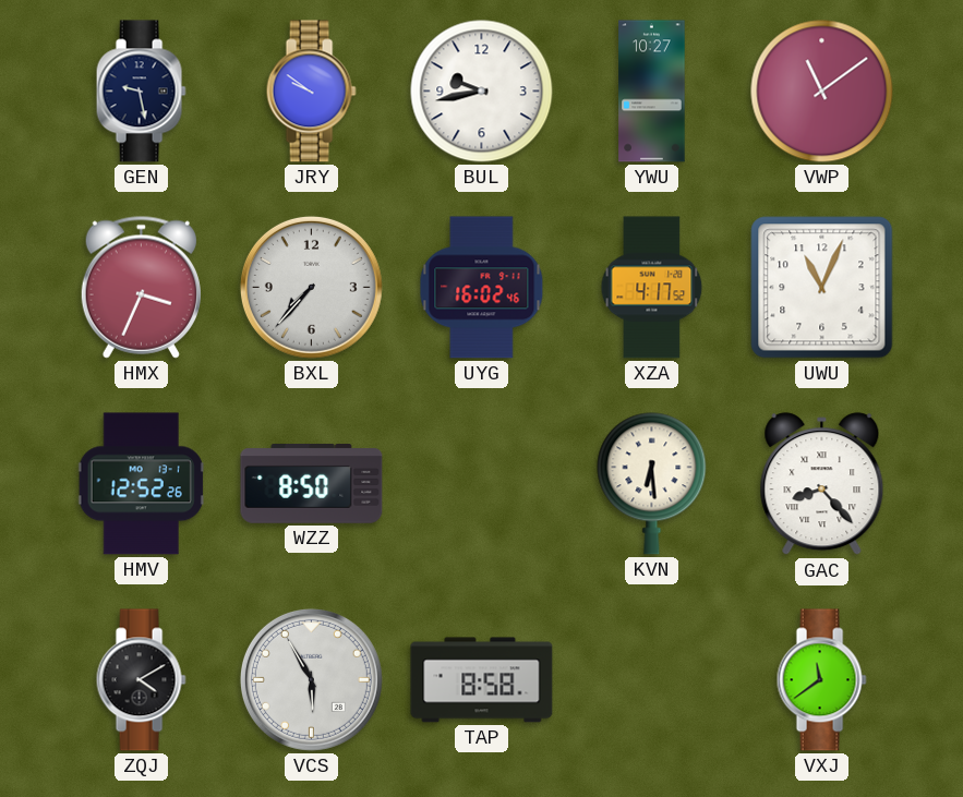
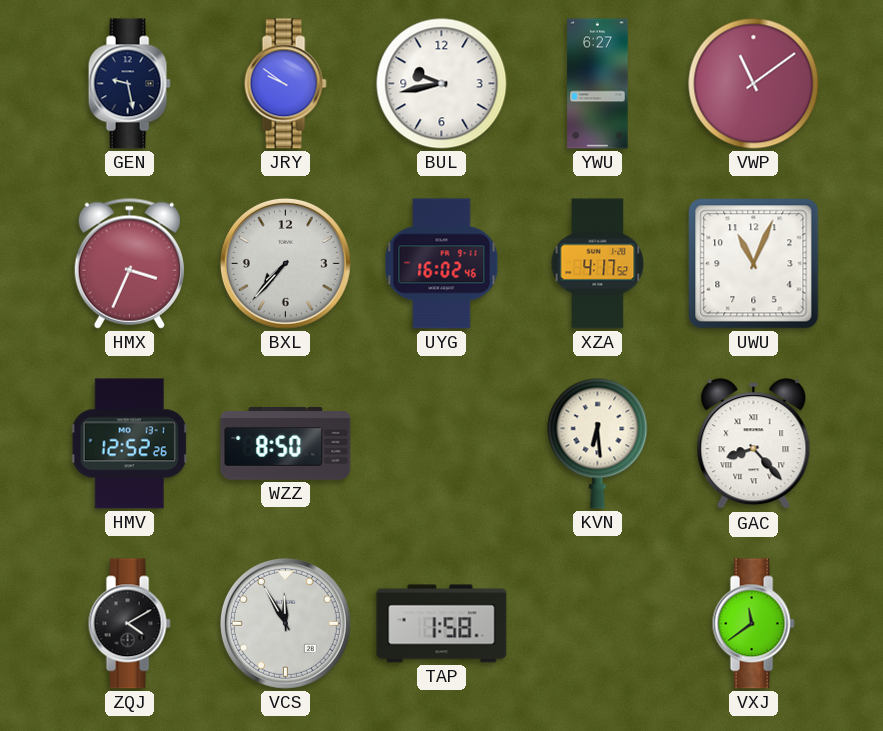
YWU: 10:27 -> 6:27
VCS: 5:55 -> 11:55
TAP: 8:58 -> 1:58
